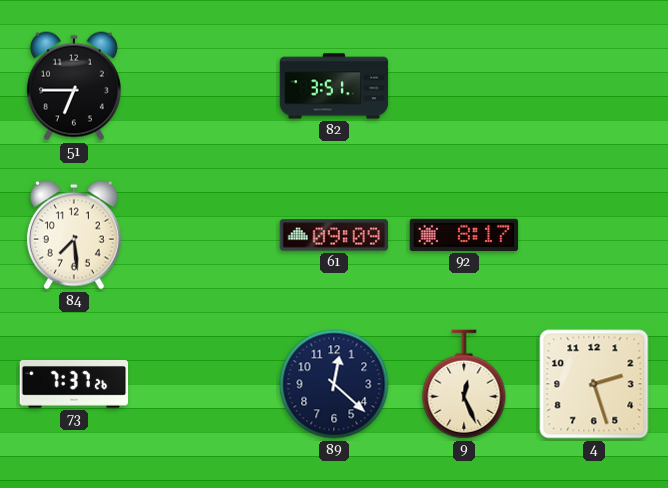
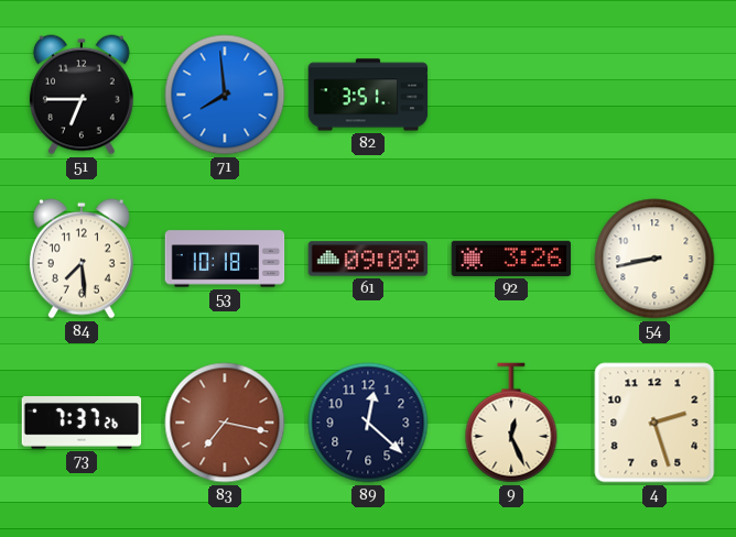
71: none -> 7:59
53: none -> 10:18
92: 8:17 -> 3:26
54: none -> 8:43
83: none -> 7:17
